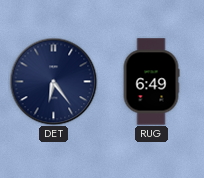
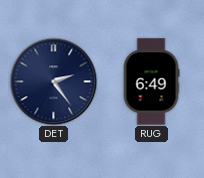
DET: 6:24 -> 2:24
